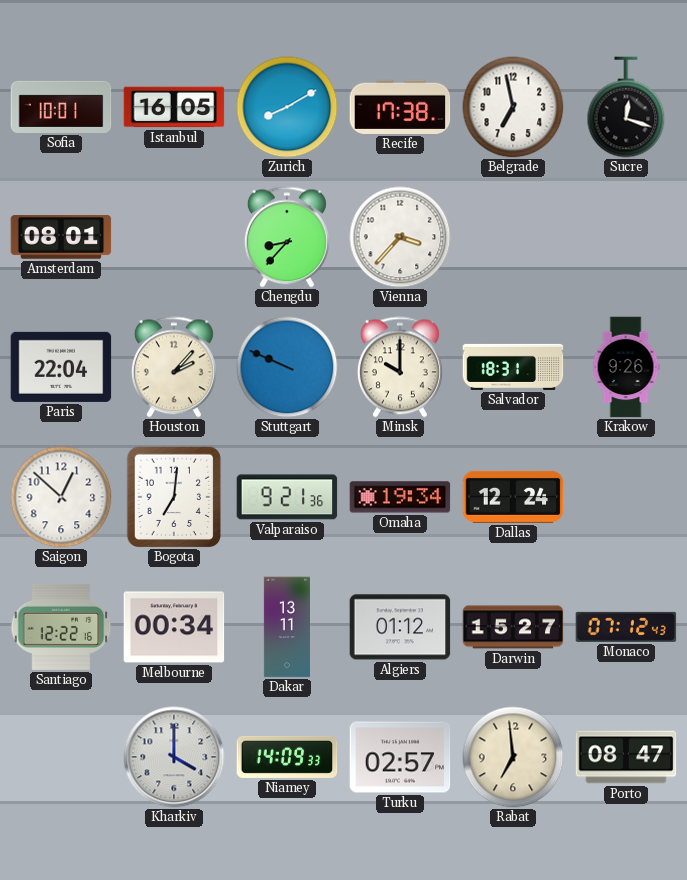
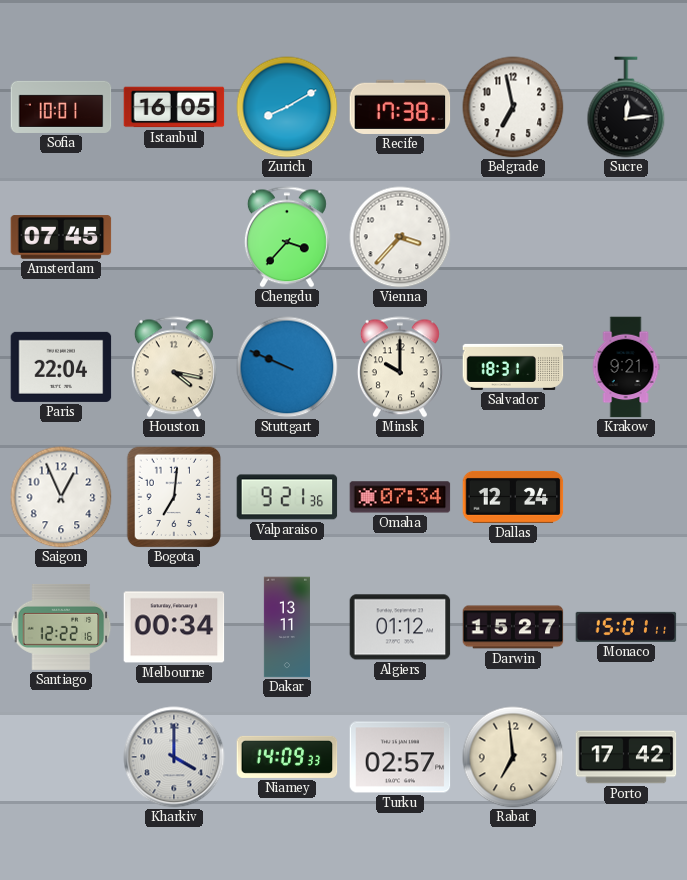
Sucre: 12:18 -> 12:14
Amsterdam: 08:01 -> 07:45
Chengdu: 8:37 -> 3:37
Houston: 2:07 -> 4:17
Krakow: 9:26 -> 9:21
Saigon: 12:52 -> 12:56
Omaha: 19:34 -> 07:34
Monaco: 07:12 -> 15:01
Porto: 08:47 -> 17:42
